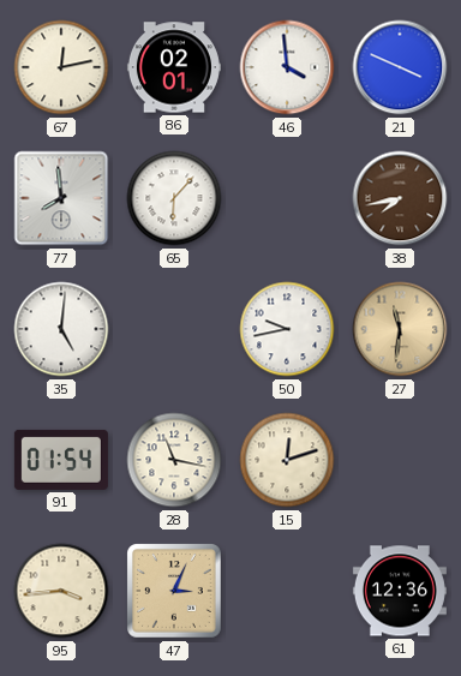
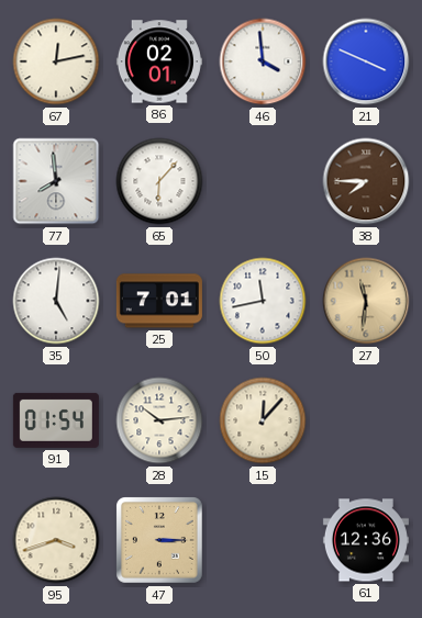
38: 7:43 -> 7:45
25: none -> 7:01
50: 9:43 -> 11:43
28: 11:17 -> 10:14
15: 12:12 -> 12:07
95: 3:44 -> 3:42
47: 3:04 -> 3:15
